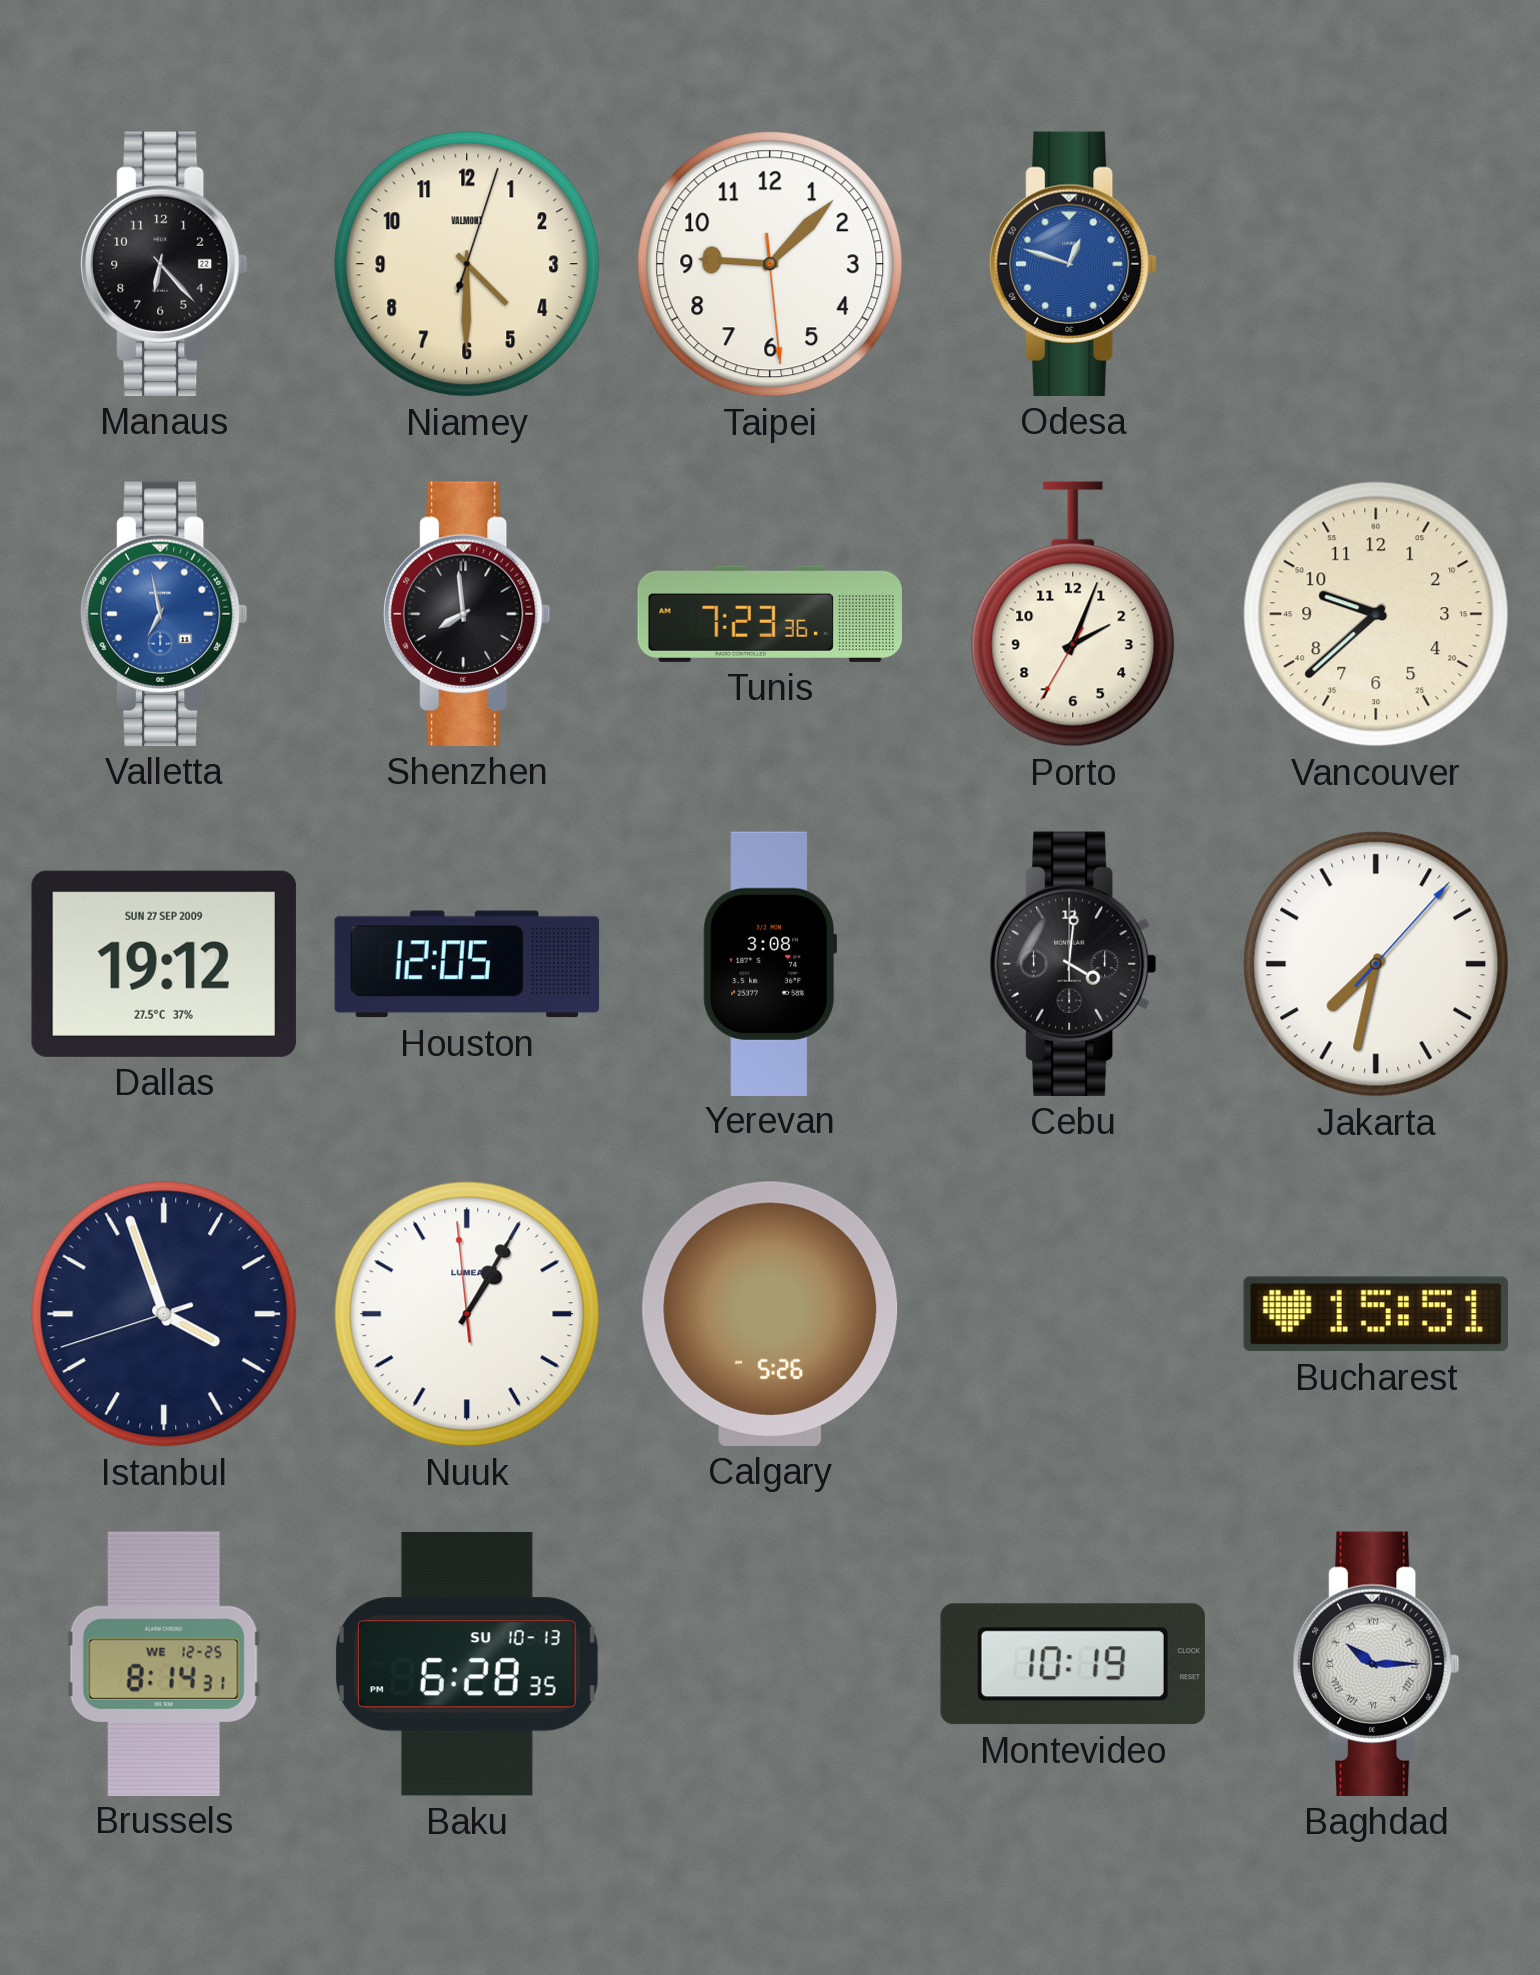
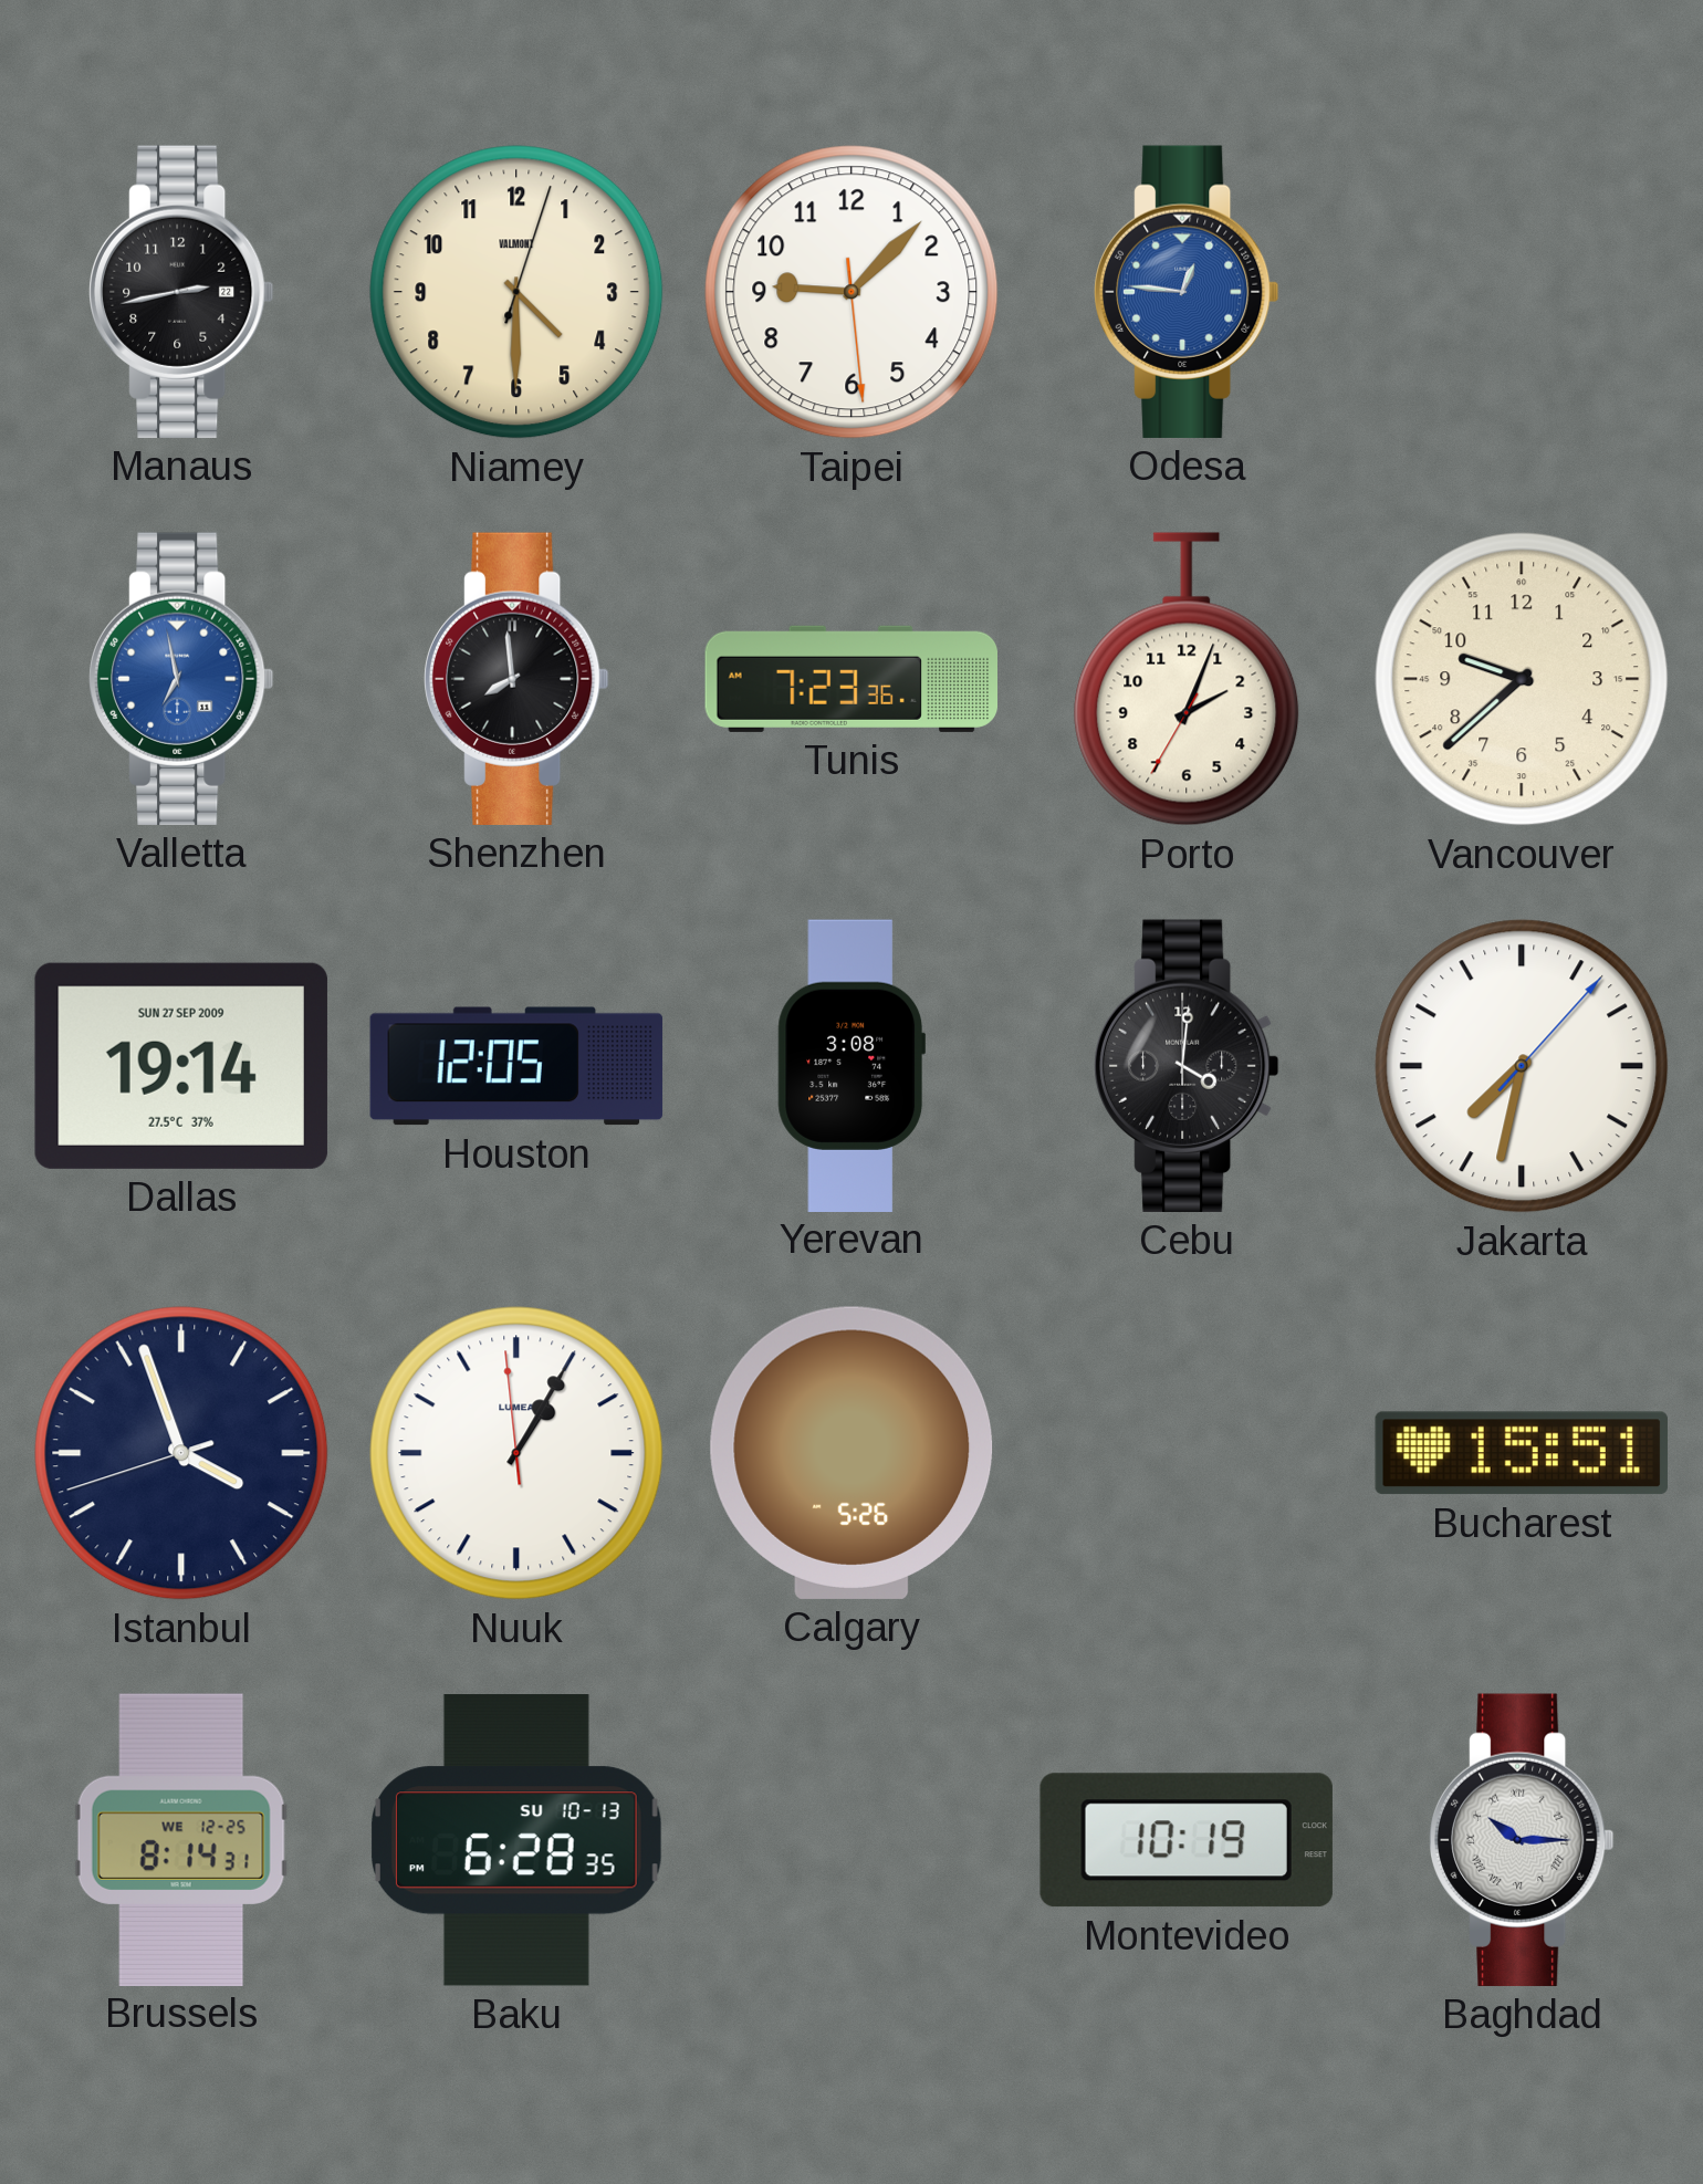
Manaus: 6:23 -> 2:43
Odesa: 12:48 -> 12:46
Dallas: 19:12 -> 19:14
